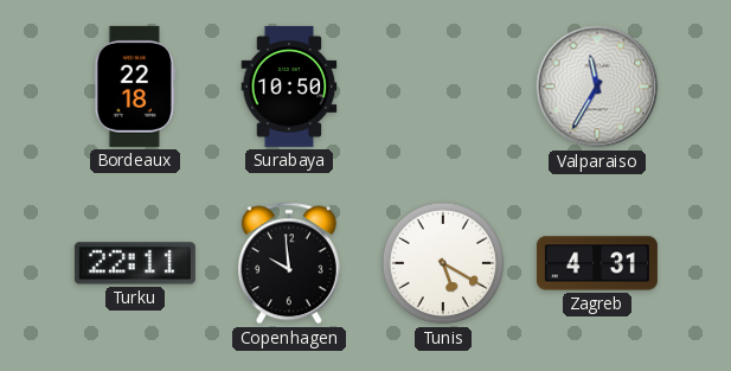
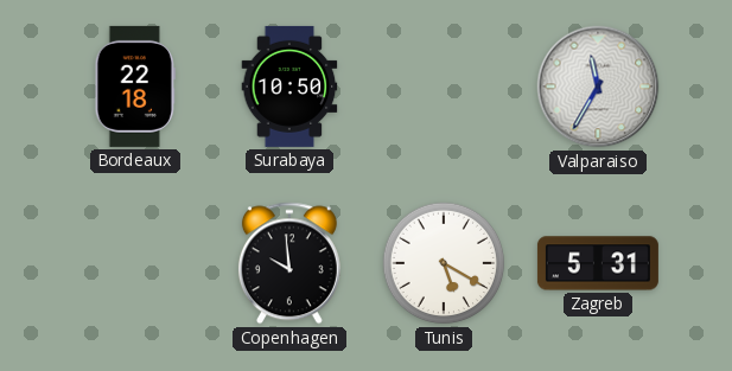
Turku: 22:11 -> none
Zagreb: 4:31 -> 5:31
